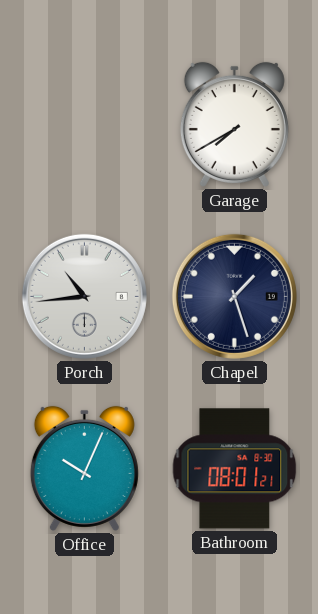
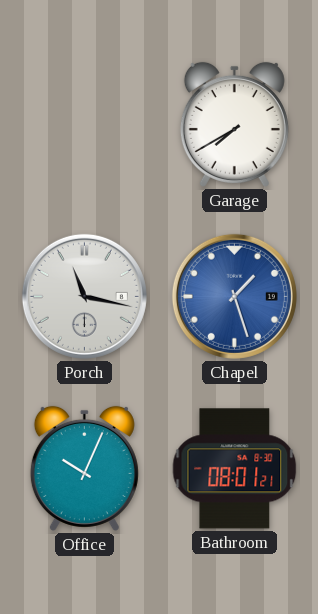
Porch: 10:44 -> 11:17
Chapel dial: navy -> blue
